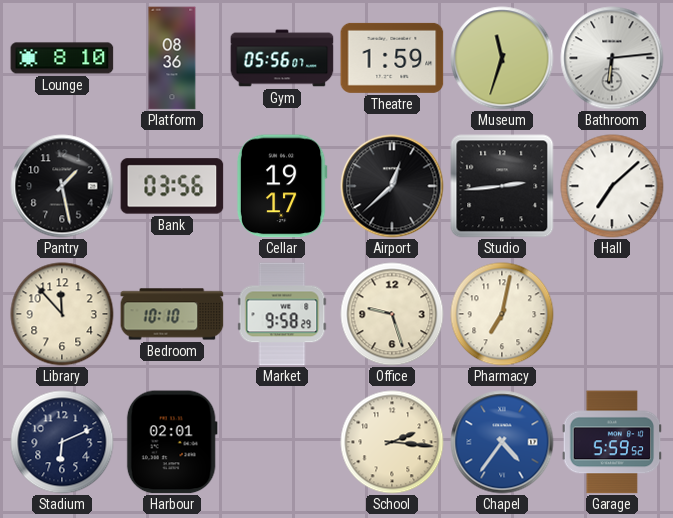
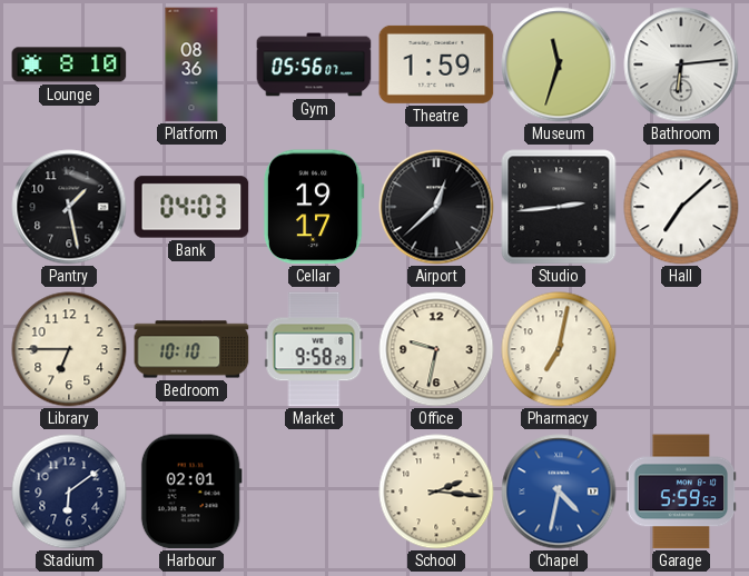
Bank: 03:56 -> 04:03
Library: 11:53 -> 6:45
Office: 9:27 -> 9:32
Stadium: 6:11 -> 6:09
Chapel: 4:36 -> 4:32
